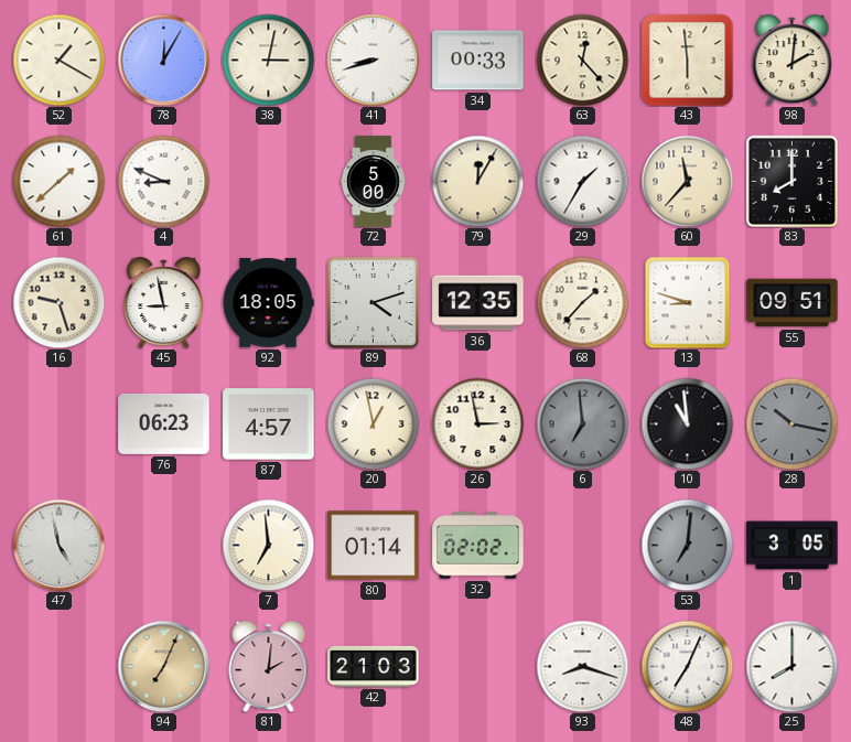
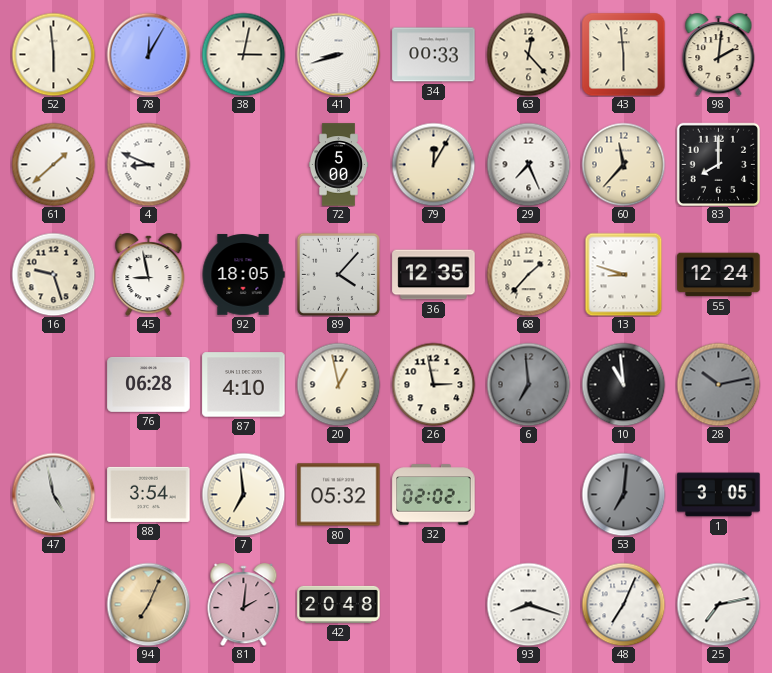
52: 1:20 -> 5:59
29: 1:35 -> 7:26
89: 4:12 -> 4:07
55: 09:51 -> 12:24
76: 06:23 -> 06:28
87: 4:57 -> 4:10
28: 10:17 -> 10:13
88: none -> 3:54
80: 01:14 -> 05:32
42: 21:03 -> 20:48
25: 8:00 -> 7:13
